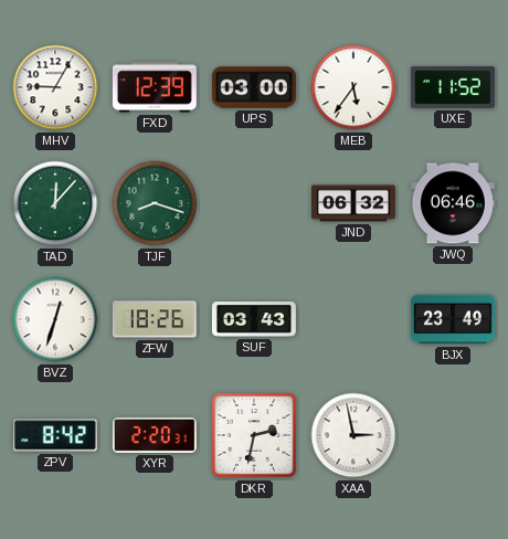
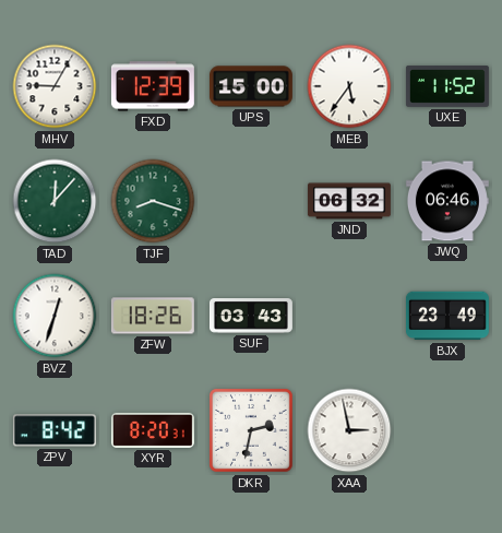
UPS: 03:00 -> 15:00
XYR: 2:20 -> 8:20
